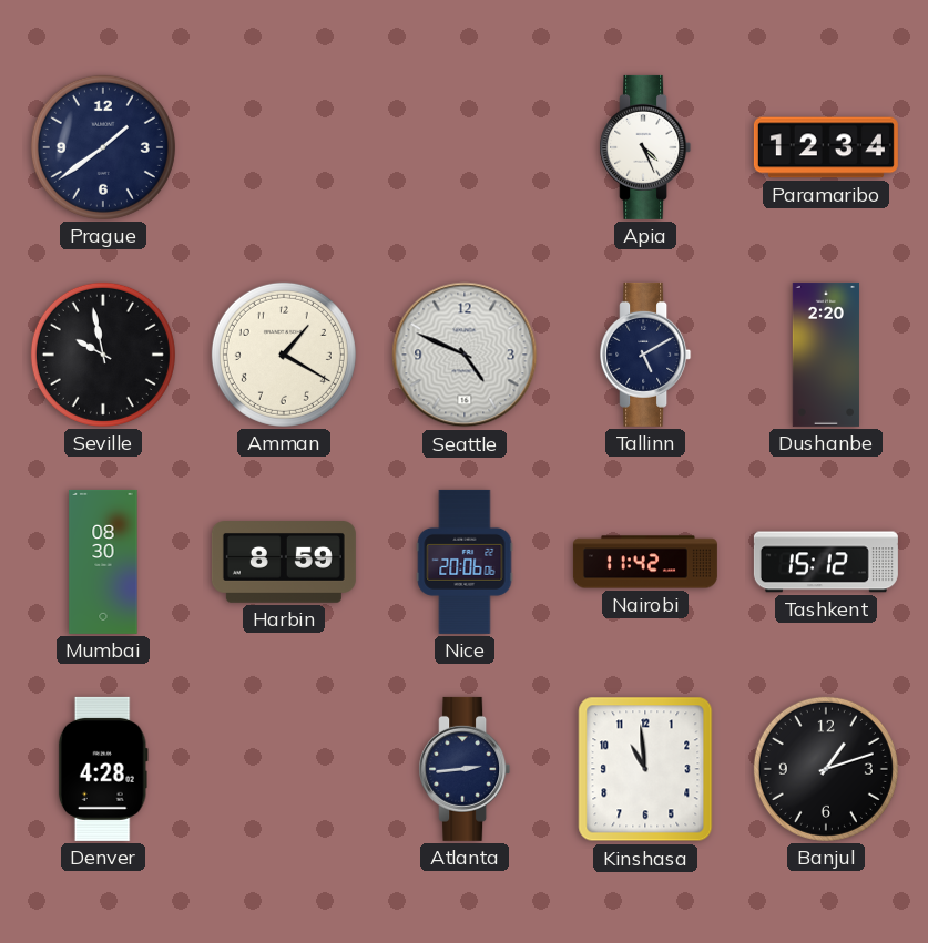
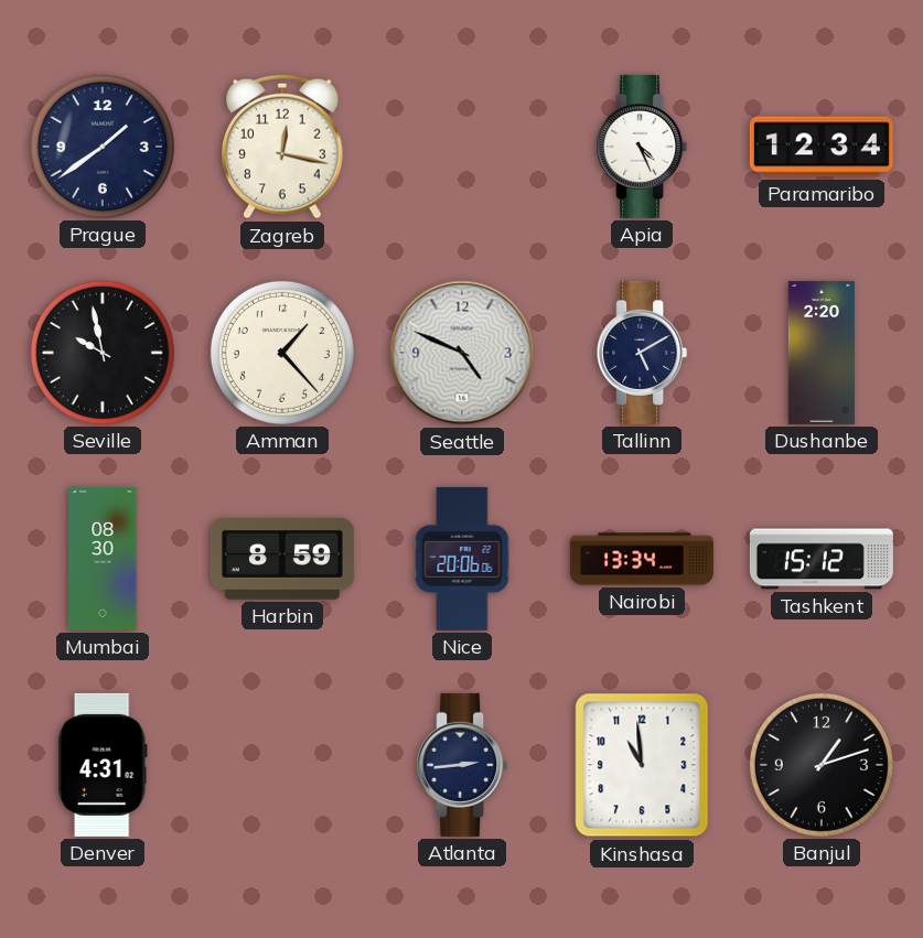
Zagreb: none -> 12:17
Amman: 1:20 -> 1:23
Nairobi: 11:42 -> 13:34
Denver: 4:28 -> 4:31
